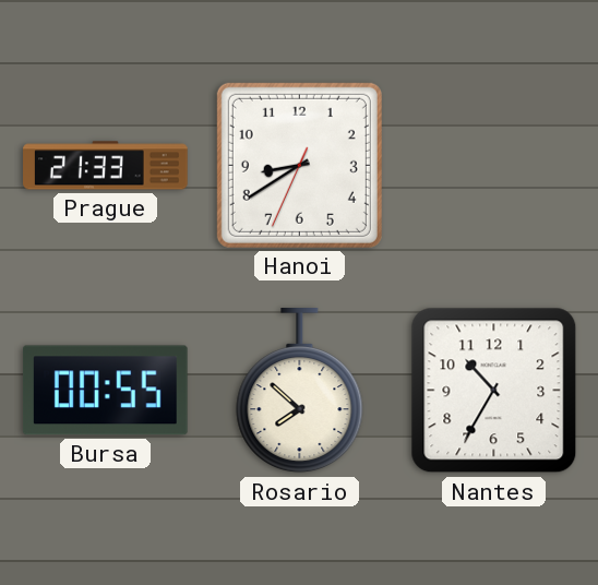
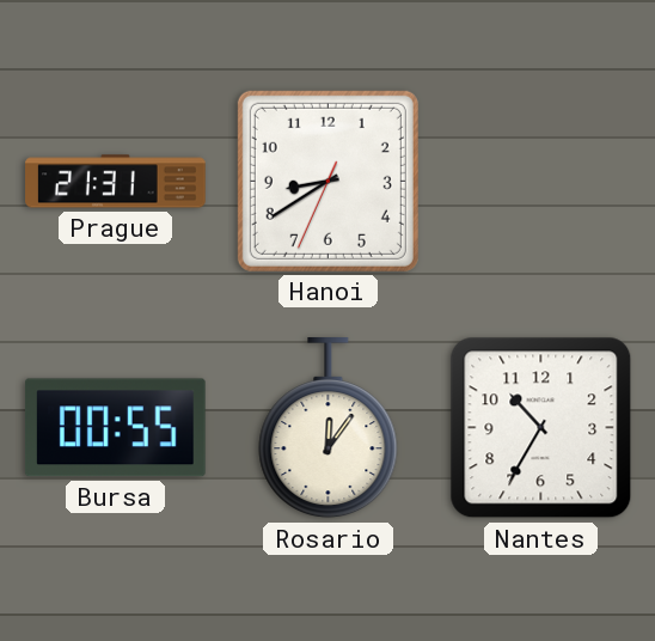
Prague: 21:33 -> 21:31
Rosario: 7:52 -> 12:06
